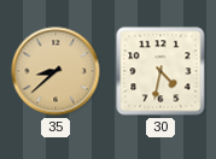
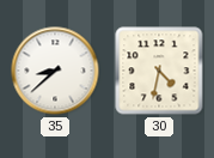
35 dial: champagne -> white
